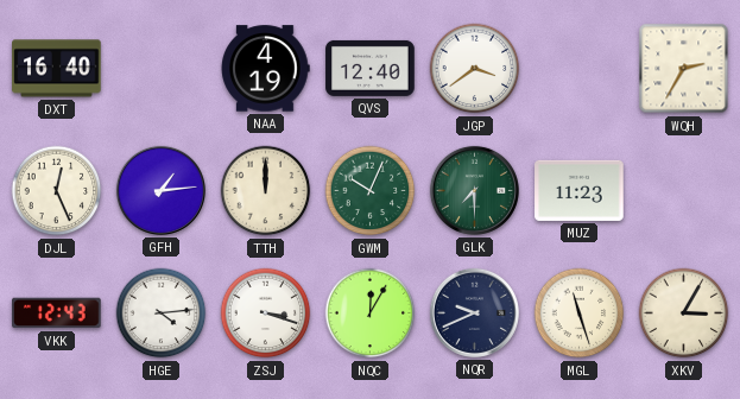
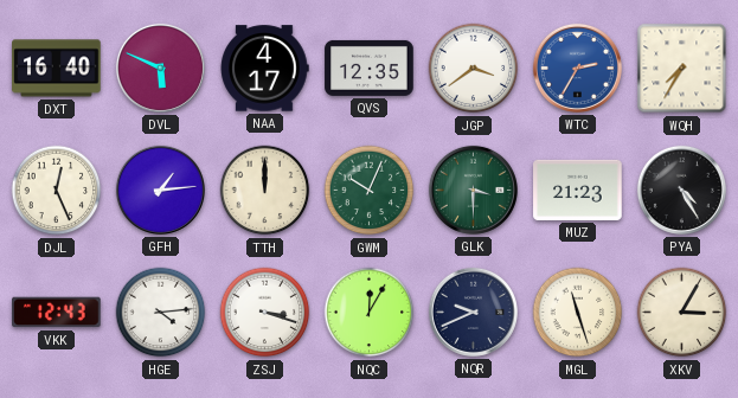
DVL: none -> 5:49
NAA: 4:19 -> 4:17
QVS: 12:40 -> 12:35
WTC: none -> 2:35
WQH: 2:35 -> 7:35
GLK: 7:30 -> 3:30
MUZ: 11:23 -> 21:23
PYA: none -> 4:25
